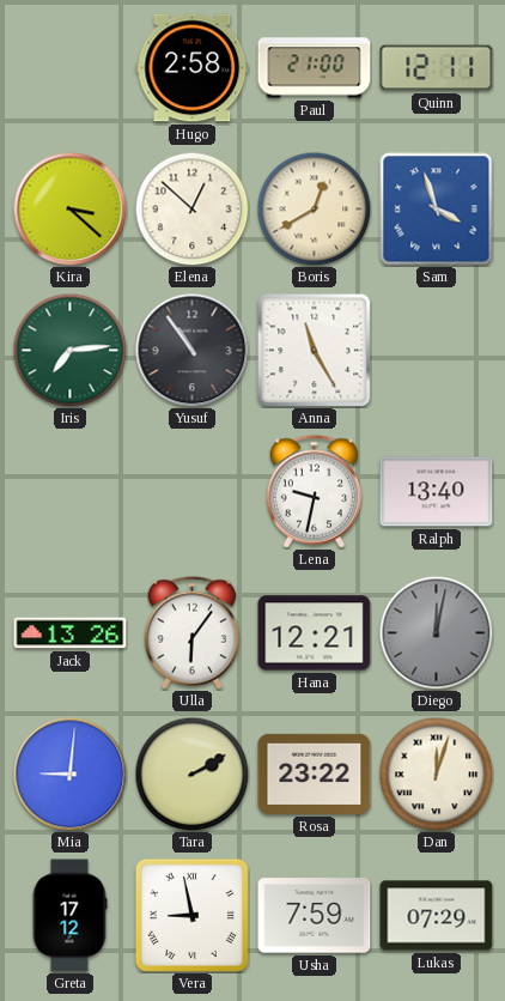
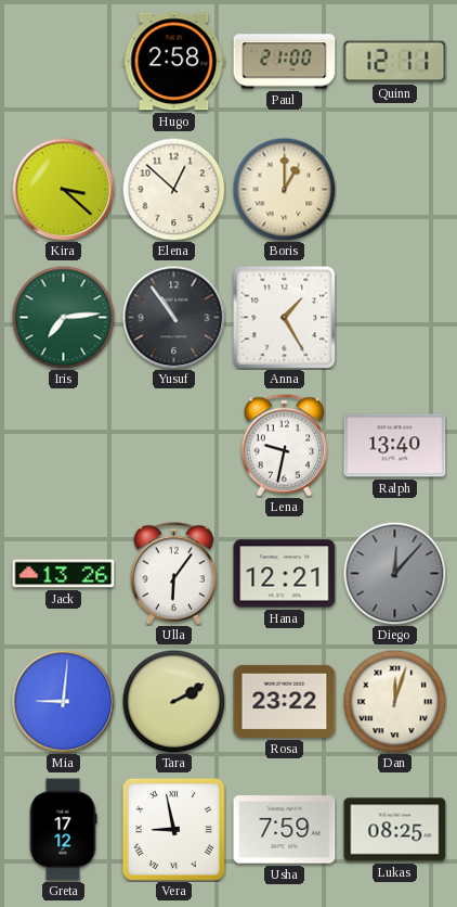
Boris: 12:40 -> 1:00
Sam: 3:57 -> none
Anna: 11:25 -> 1:25
Diego: 12:02 -> 12:07
Lukas: 07:29 -> 08:25
